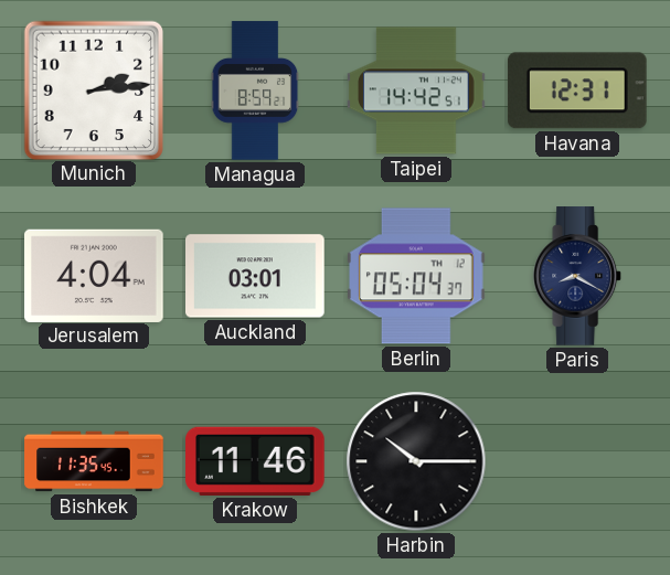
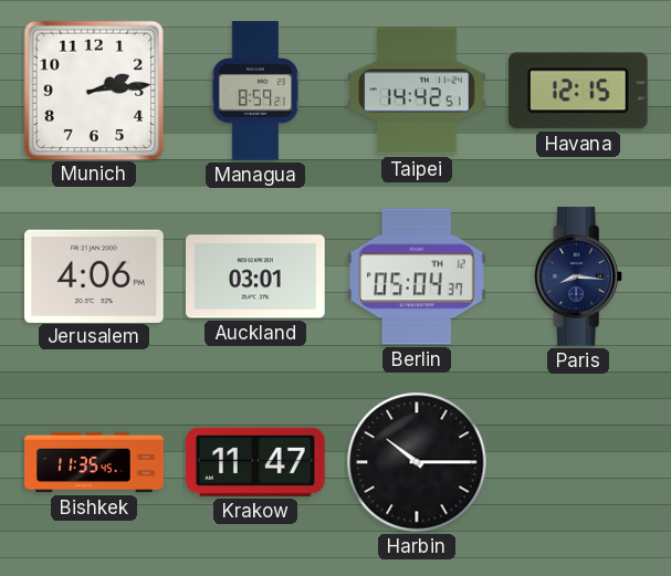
Havana: 12:31 -> 12:15
Jerusalem: 4:04 -> 4:06
Paris: 8:20 -> 8:16
Krakow: 11:46 -> 11:47
